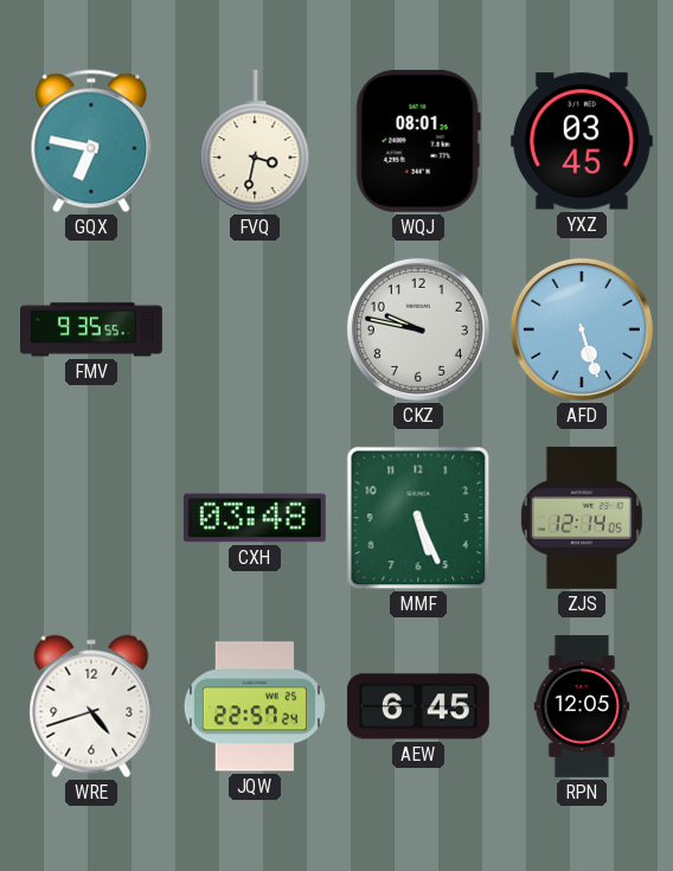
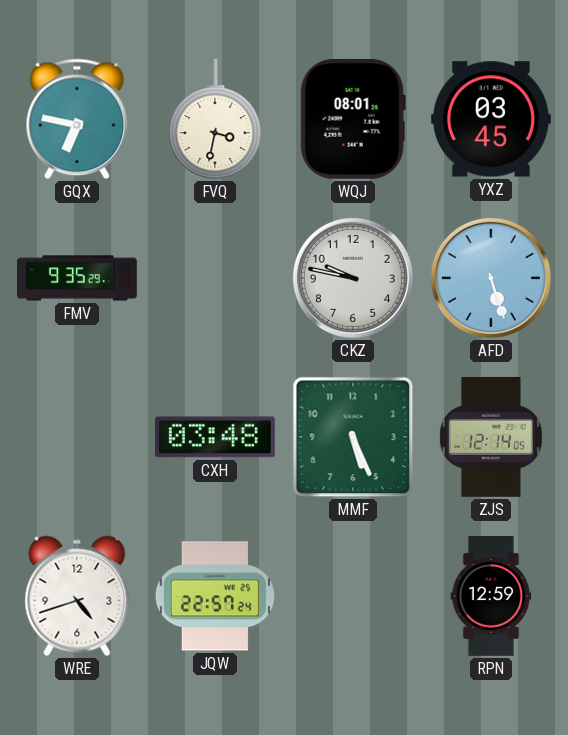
FMV: 9:35:55 -> 9:35:29
AEW: 6:45 -> none
RPN: 12:05 -> 12:59
